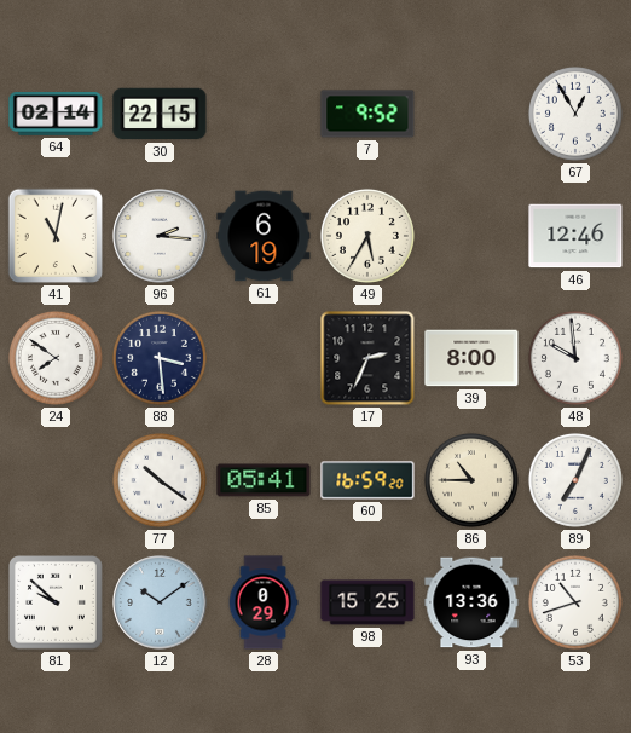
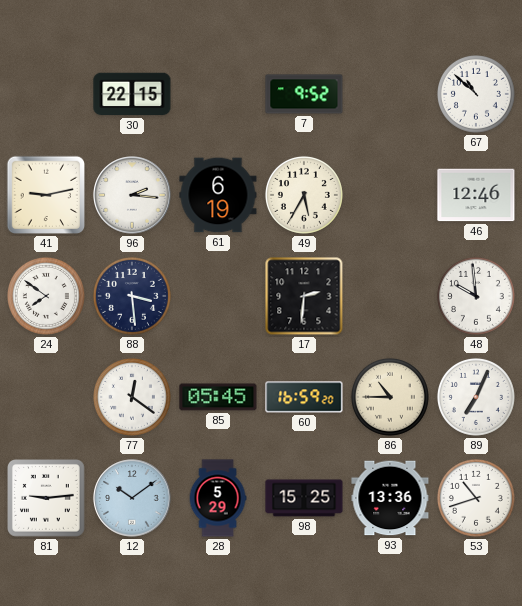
64: 02:14 -> none
67: 12:55 -> 10:52
41: 11:02 -> 9:13
17: 2:34 -> 2:31
39: 8:00 -> none
77: 10:21 -> 12:21
85: 05:41 -> 05:45
81: 9:52 -> 9:14
28: 0:29 -> 5:29
